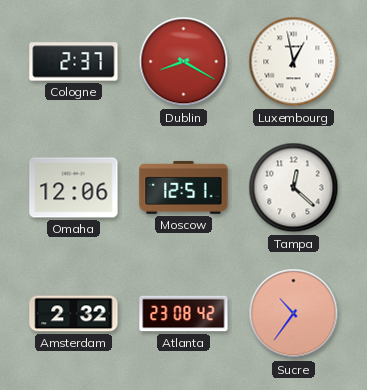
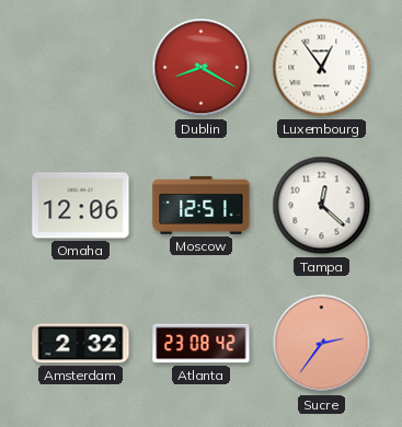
Cologne: 2:37 -> none
Luxembourg: 12:58 -> 12:54
Sucre: 10:36 -> 2:36
